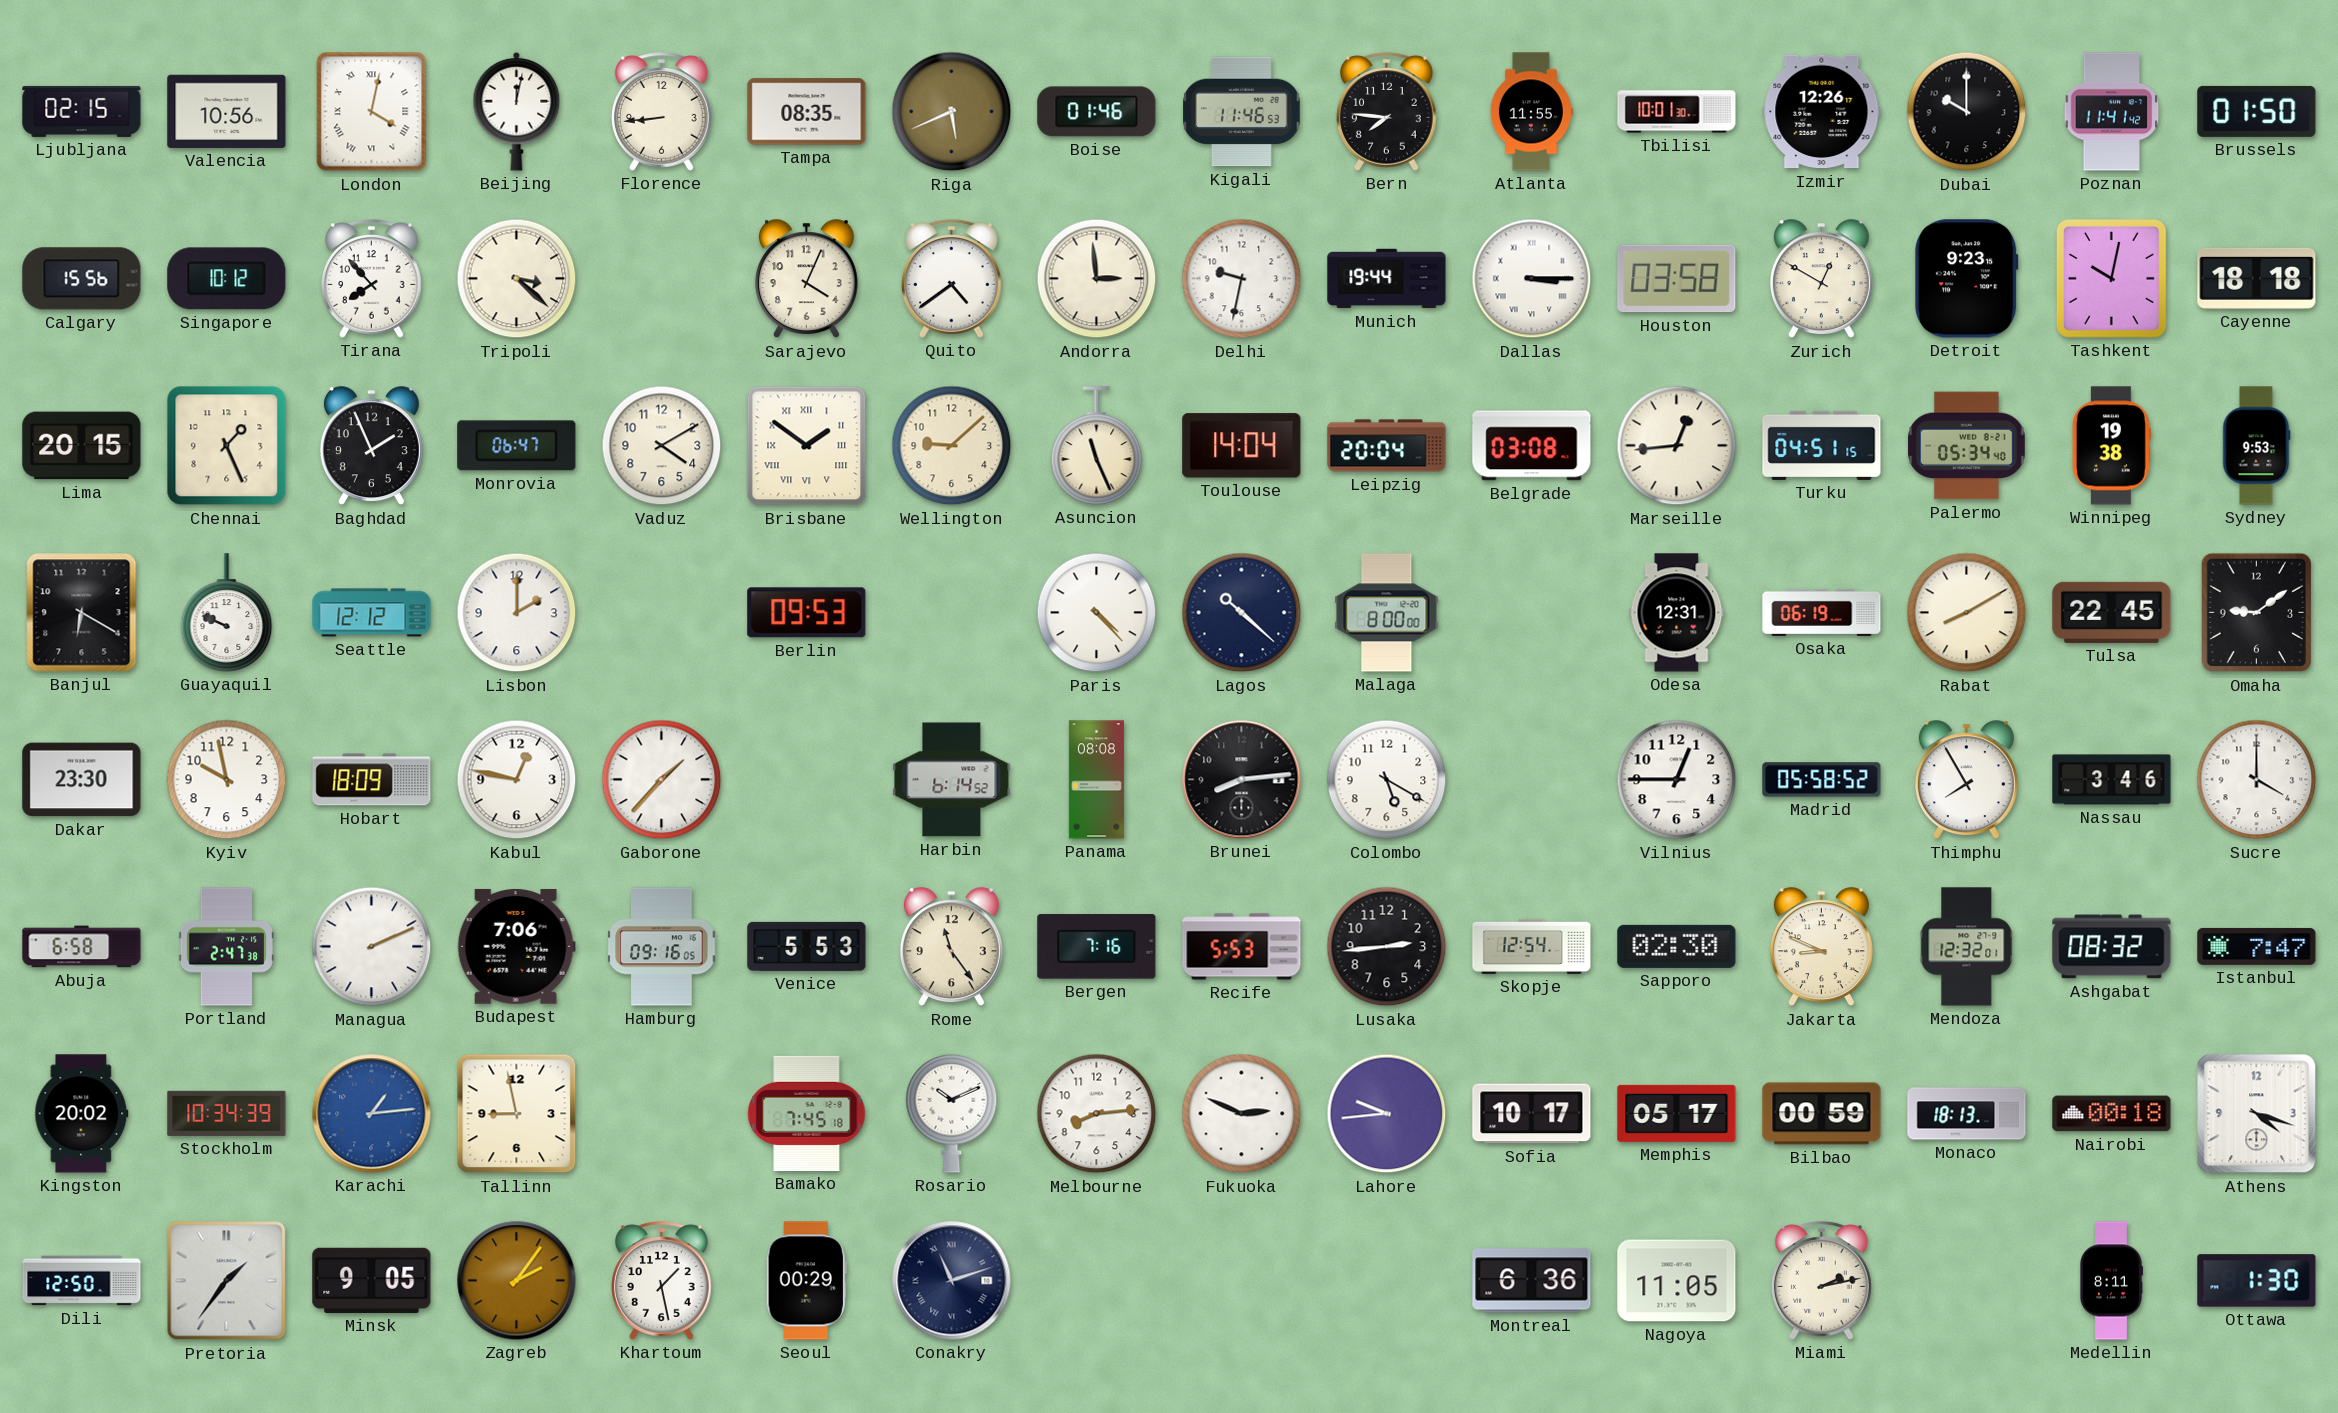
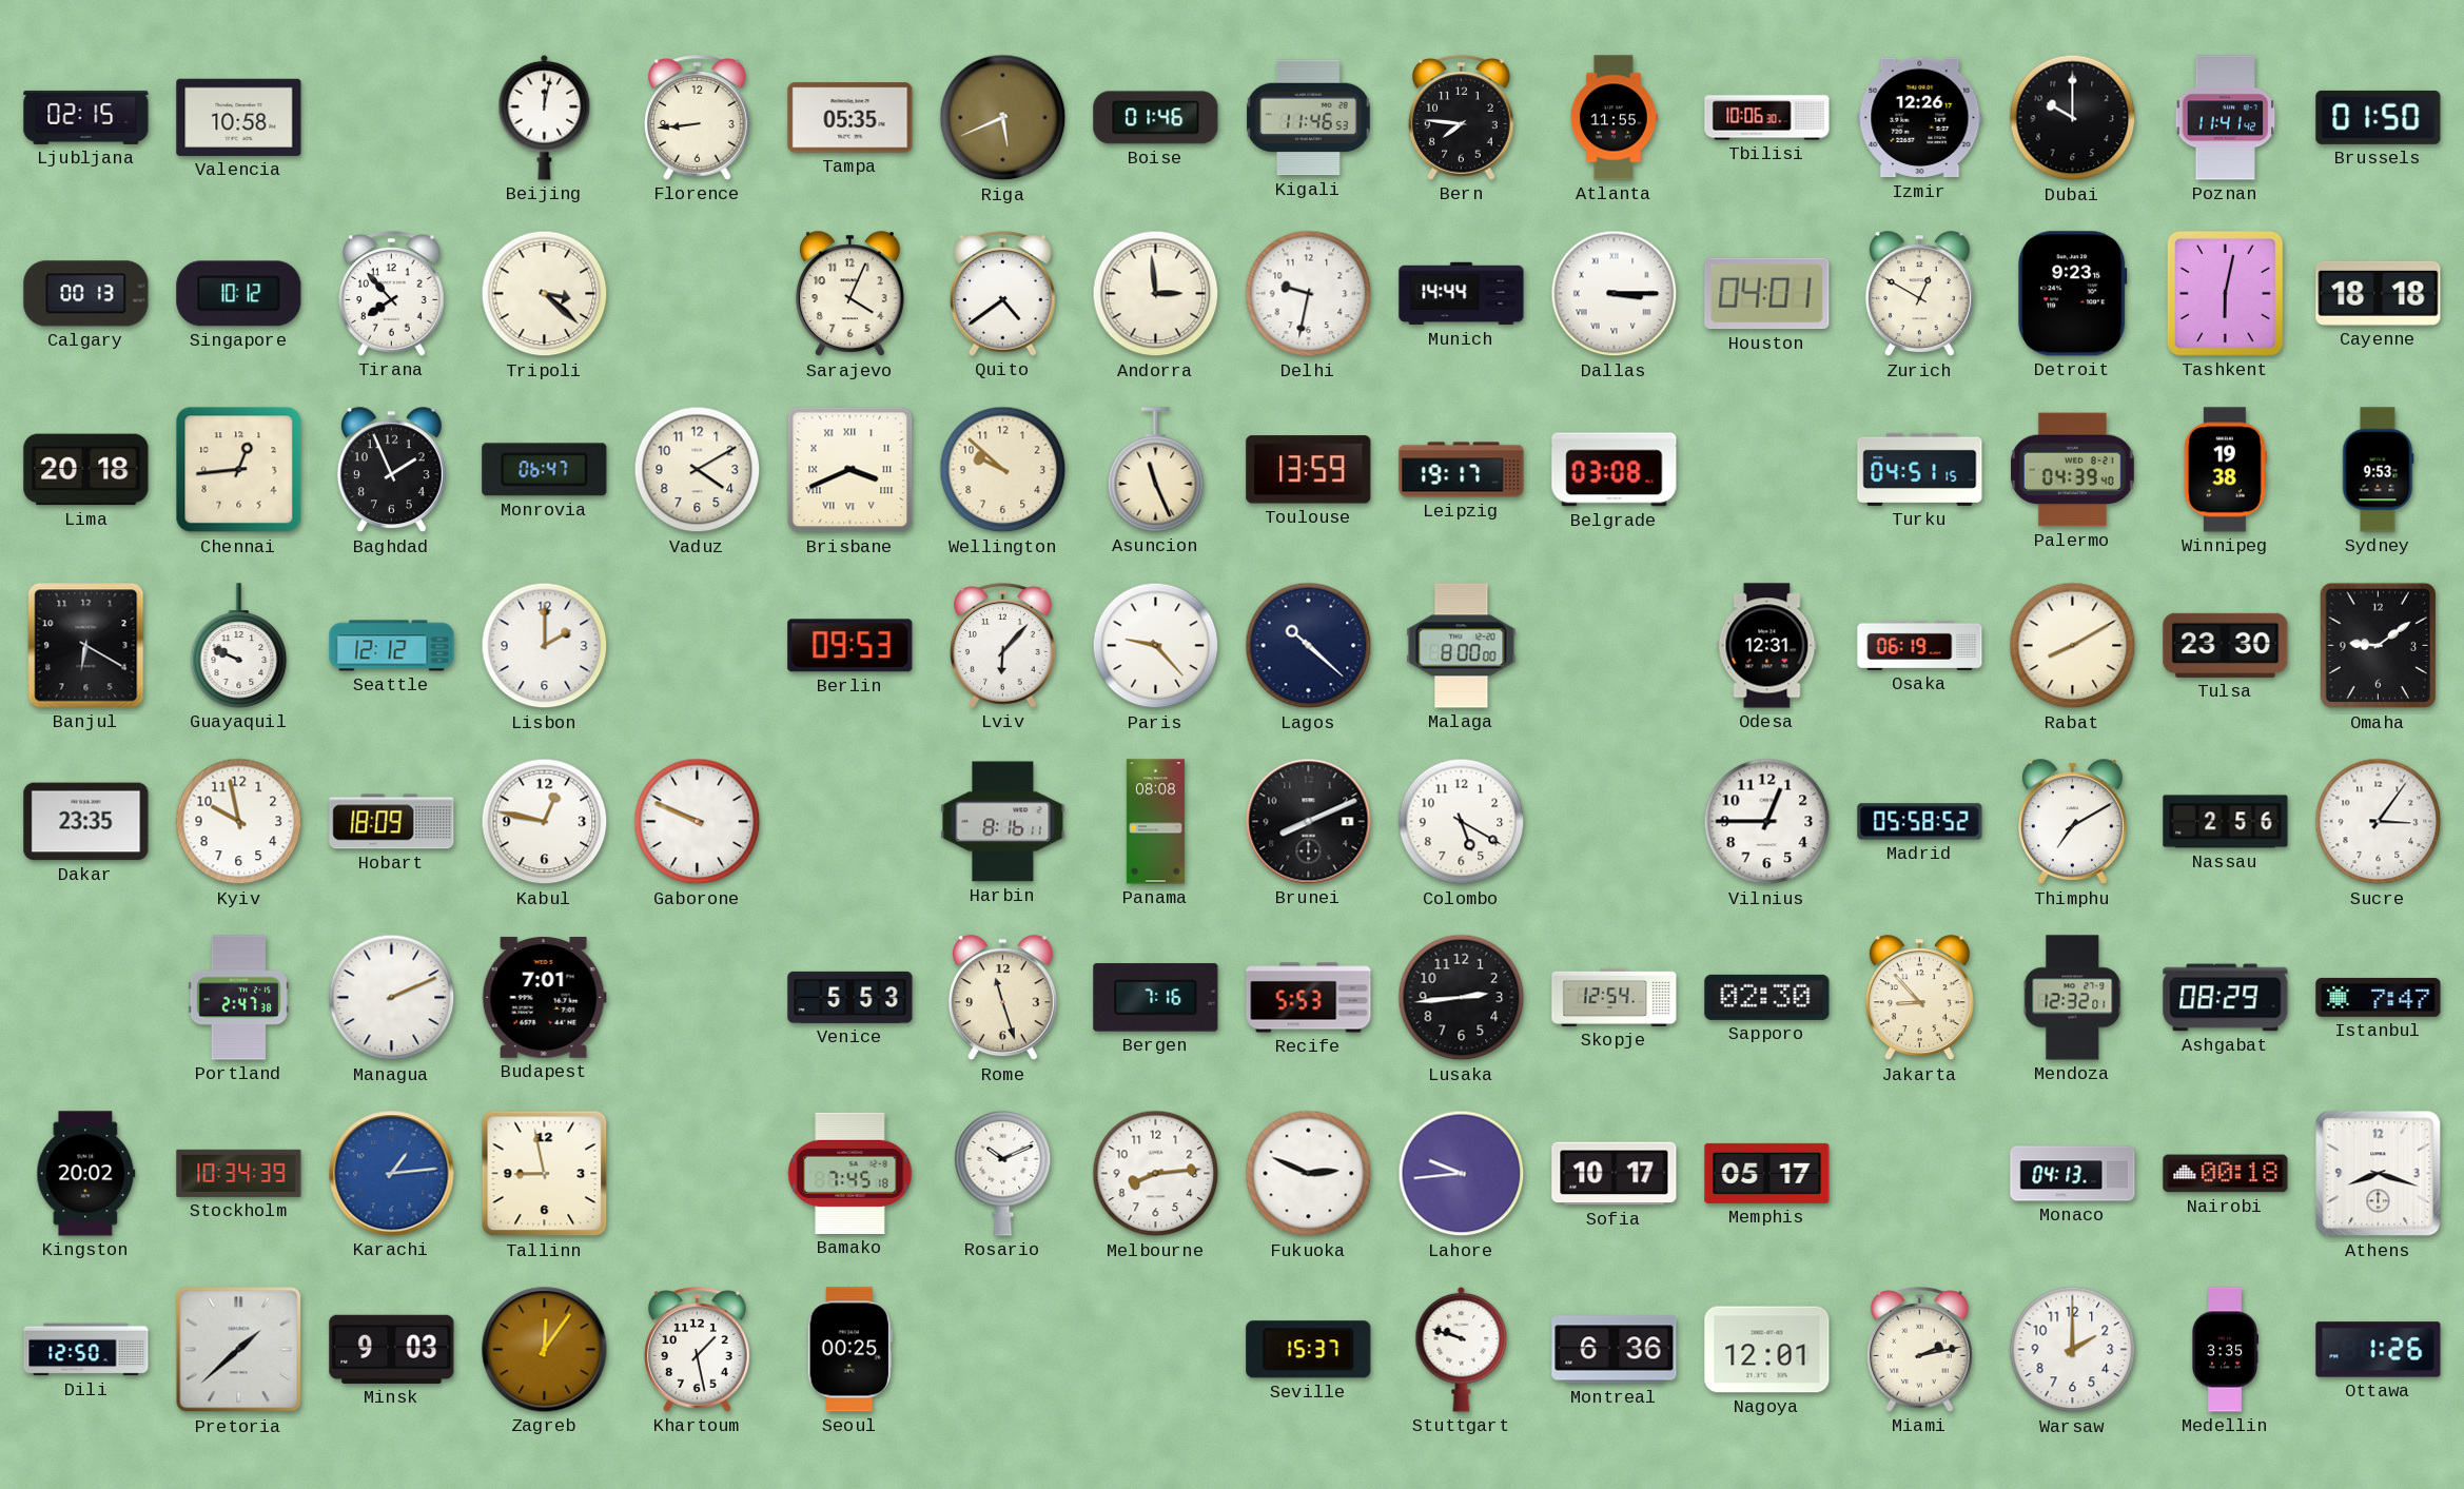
Valencia: 10:56 -> 10:58
London: 4:02 -> none
Tampa: 08:35 -> 05:35
Tbilisi: 10:01 -> 10:06
Calgary: 15:56 -> 00:13
Munich: 19:44 -> 14:44
Houston: 03:58 -> 04:01
Tashkent: 10:02 -> 6:02
Lima: 20:15 -> 20:18
Chennai: 1:26 -> 12:44
Brisbane: 1:51 -> 3:41
Wellington: 9:08 -> 9:52
Toulouse: 14:04 -> 13:59
Leipzig: 20:04 -> 19:17
Marseille: 12:44 -> none
Palermo: 05:34 -> 04:39
Lviv: none -> 6:07
Paris: 4:23 -> 9:23
Tulsa: 22:45 -> 23:30
Dakar: 23:30 -> 23:35
Gaborone: 1:37 -> 9:49
Harbin: 6:14 -> 8:16
Brunei: 8:14 -> 8:11
Thimphu: 7:55 -> 7:10
Nassau: 3:46 -> 2:56
Sucre: 4:00 -> 3:06
Abuja: 6:58 -> none
Budapest: 7:06 -> 7:01
Hamburg: 09:16 -> none
Rome: 11:24 -> 11:27
Jakarta: 8:49 -> 8:53
Ashgabat: 08:32 -> 08:29
Bilbao: 00:59 -> none
Monaco: 18:13 -> 04:13
Athens: 4:18 -> 8:18
Pretoria: 1:36 -> 1:38
Minsk: 9:05 -> 9:03
Zagreb: 2:06 -> 12:06
Seoul: 00:29 -> 00:25
Conakry: 11:12 -> none
Seville: none -> 15:37
Stuttgart: none -> 9:48
Nagoya: 11:05 -> 12:01
Warsaw: none -> 2:00
Medellin: 8:11 -> 3:35
Ottawa: 1:30 -> 1:26
